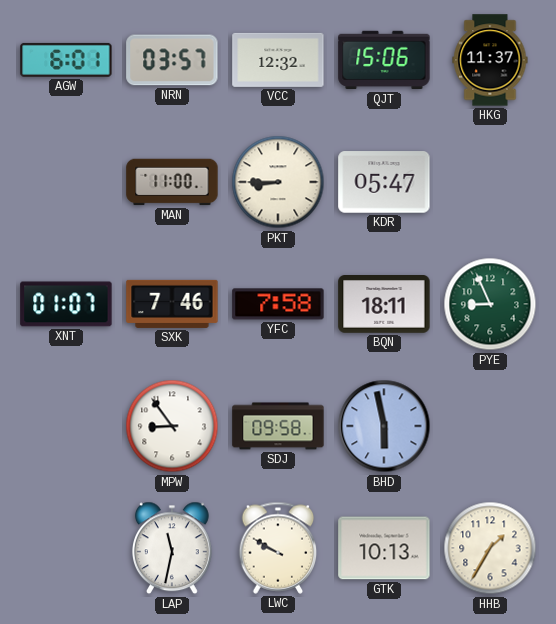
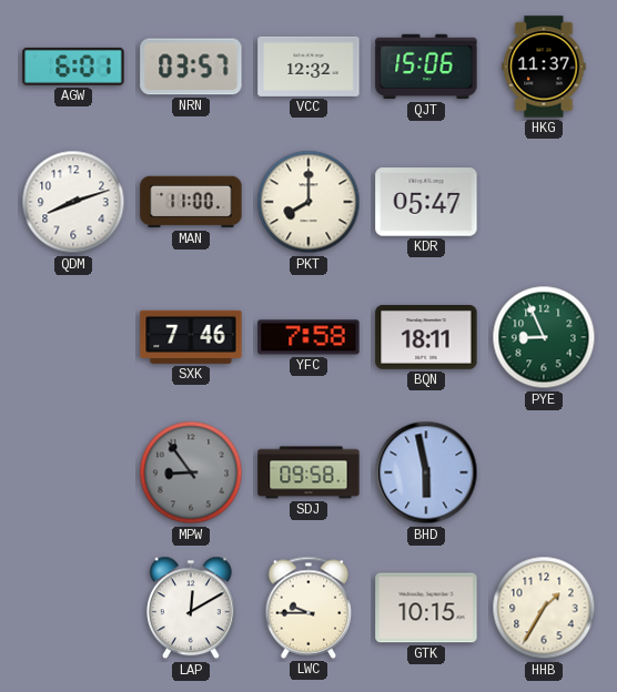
QDM: none -> 8:12
PKT: 8:45 -> 8:00
XNT: 01:07 -> none
MPW dial: white -> grey
LAP: 11:32 -> 12:10
LWC: 9:50 -> 9:45
GTK: 10:13 -> 10:15
